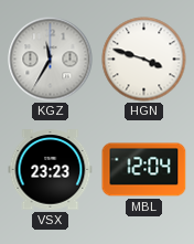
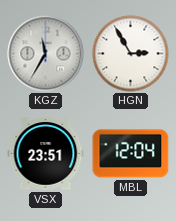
HGN: 3:48 -> 2:55
VSX: 23:23 -> 23:51
